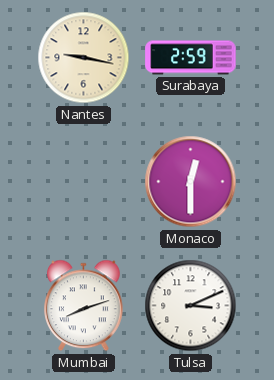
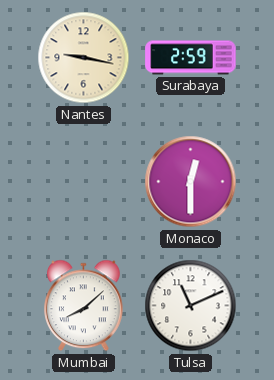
Mumbai: 8:12 -> 8:08
Tulsa: 3:11 -> 11:11
